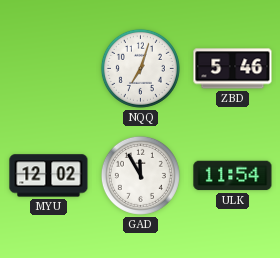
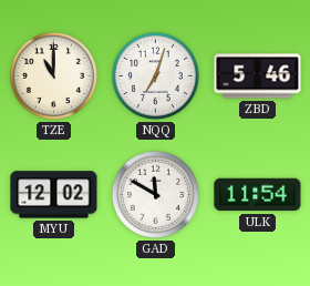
TZE: none -> 11:00
GAD: 11:55 -> 11:50
